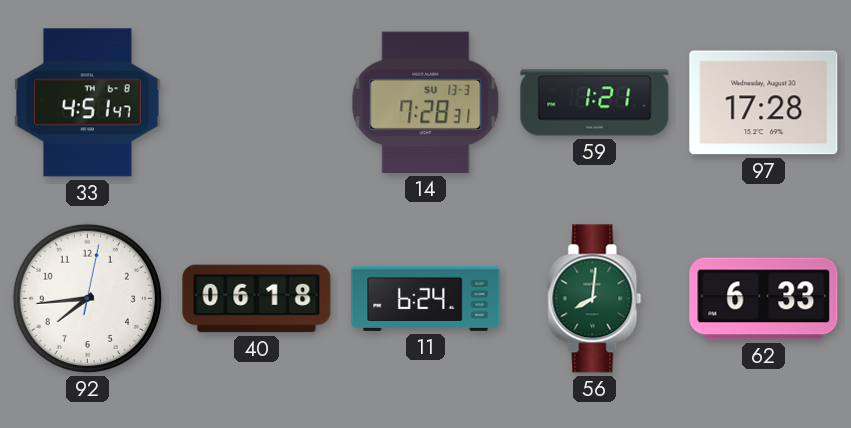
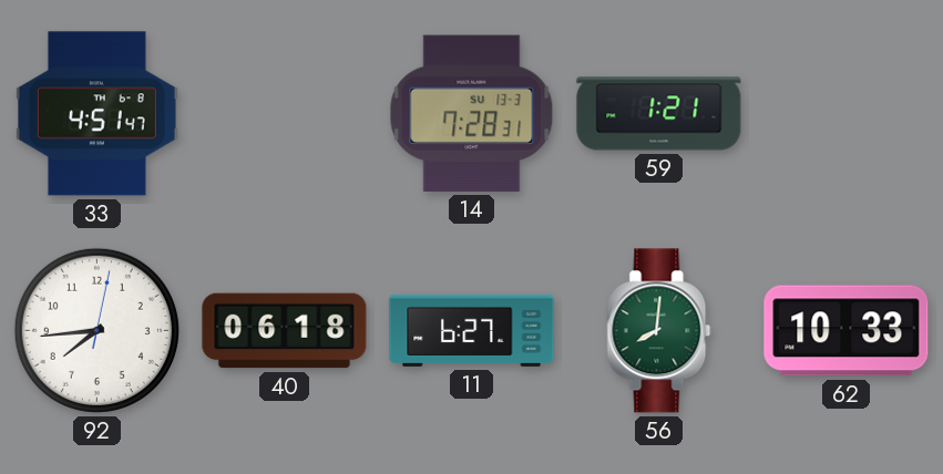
97: 17:28 -> none
11: 6:24 -> 6:27
62: 6:33 -> 10:33
